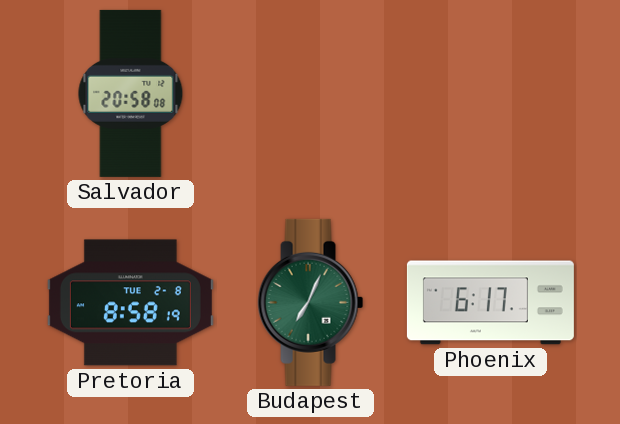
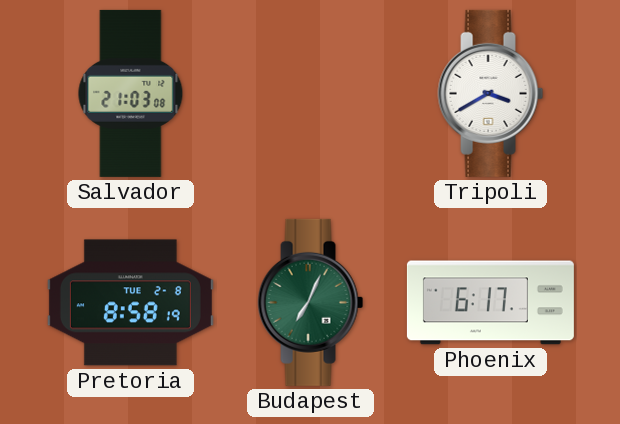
Salvador: 20:58 -> 21:03
Tripoli: none -> 3:40
